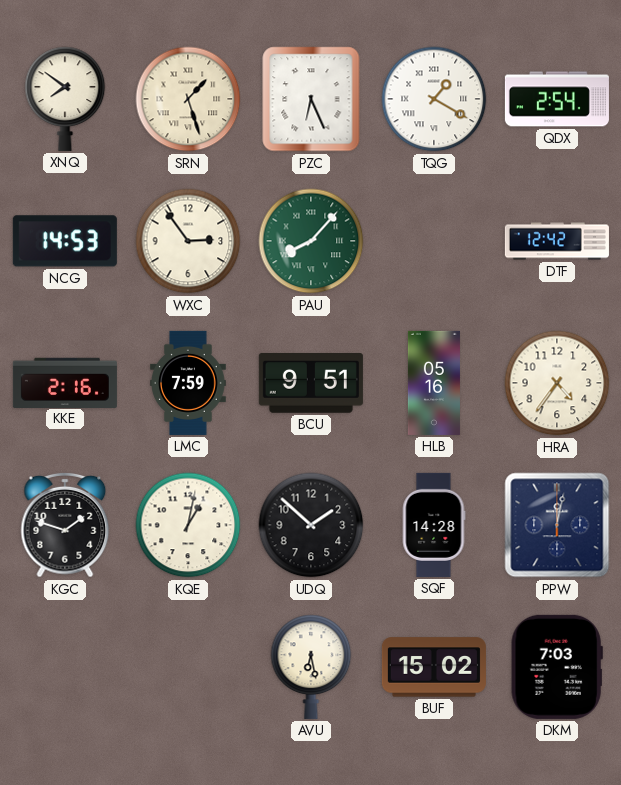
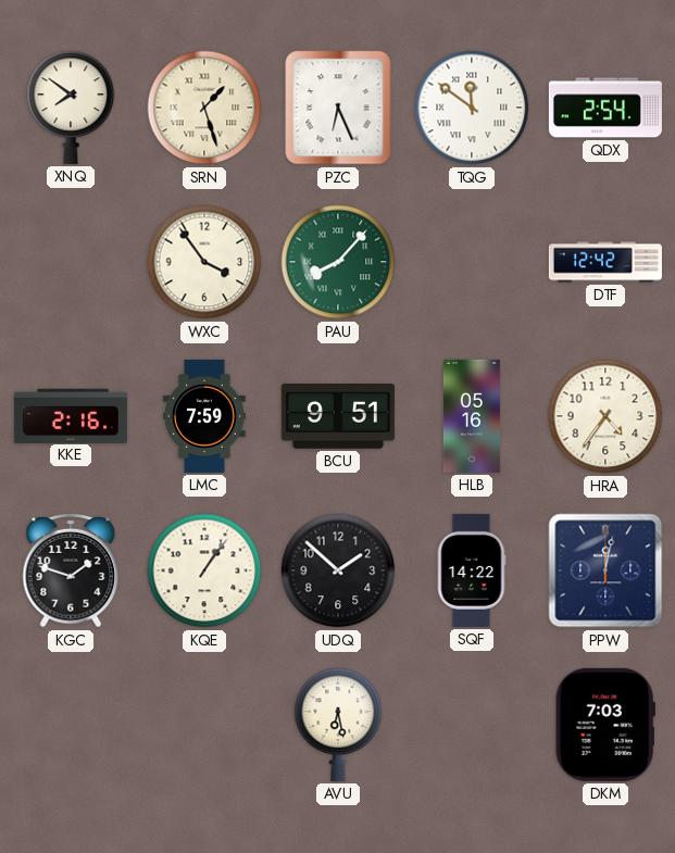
TQG: 1:20 -> 11:51
NCG: 14:53 -> none
WXC: 2:54 -> 3:54
KQE: 1:02 -> 1:06
SQF: 14:28 -> 14:22
BUF: 15:02 -> none
